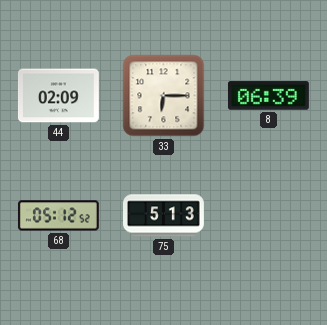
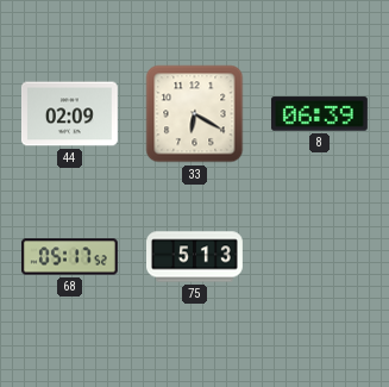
33: 6:15 -> 6:20
68: 05:12 -> 05:17
